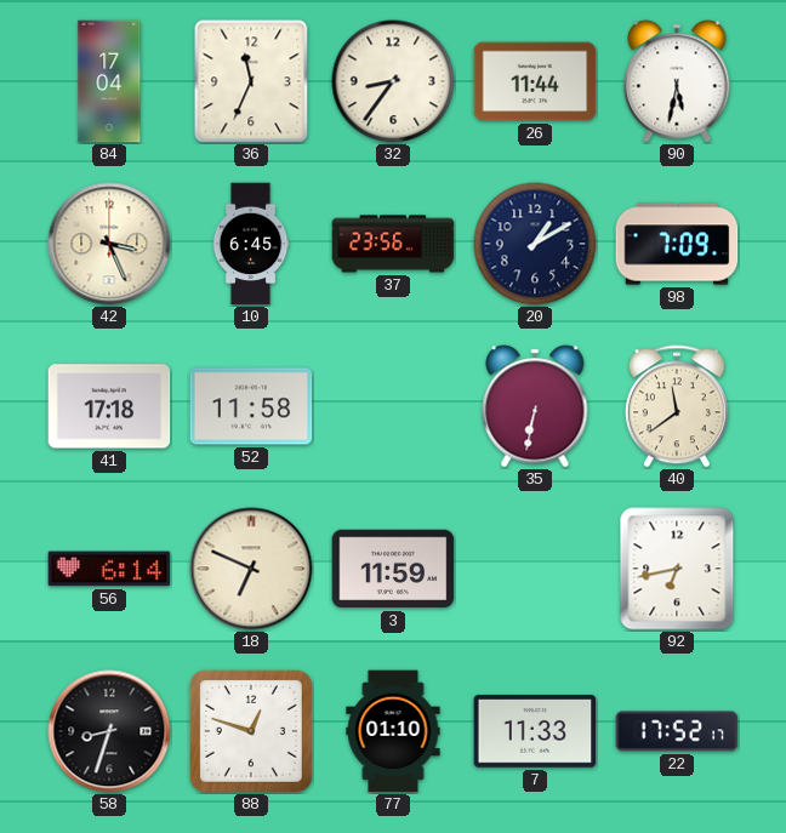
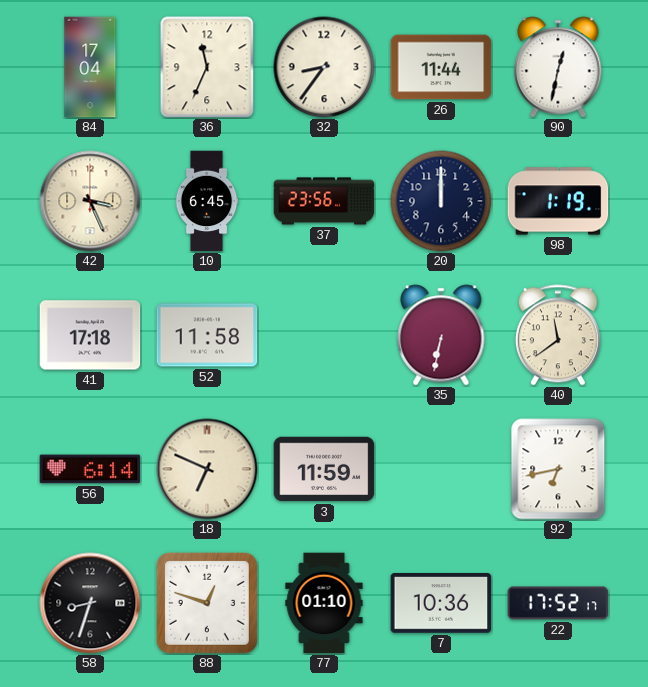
90: 5:32 -> 12:32
20: 1:10 -> 12:00
98: 7:09 -> 1:19
7: 11:33 -> 10:36
